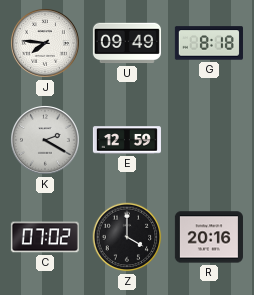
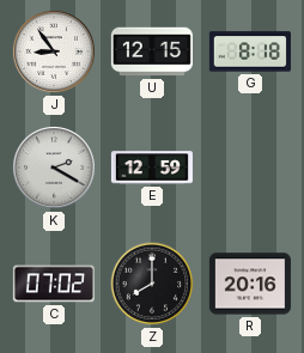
J: 7:46 -> 8:54
U: 09:49 -> 12:15
Z: 4:00 -> 8:00
